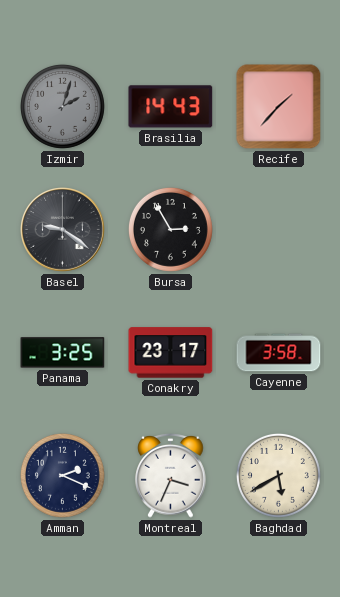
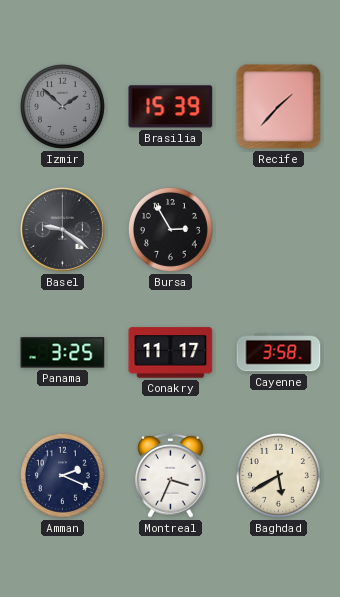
Izmir: 2:03 -> 1:52
Brasilia: 14:43 -> 15:39
Conakry: 23:17 -> 11:17
